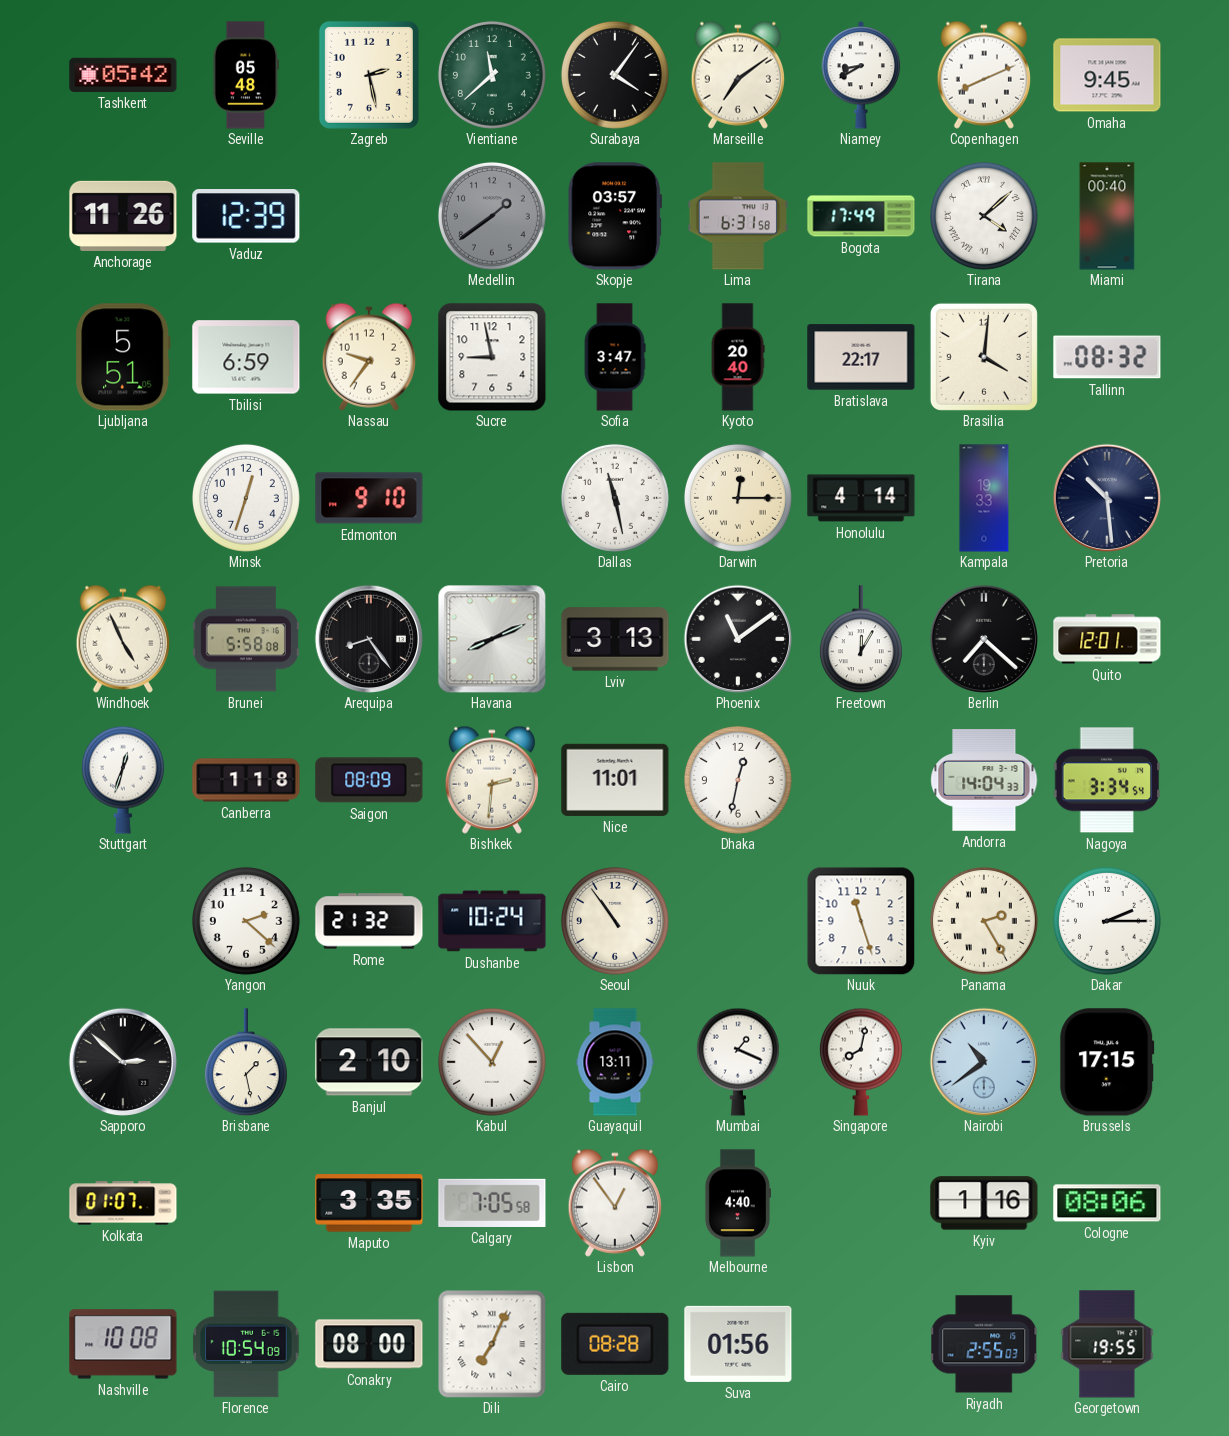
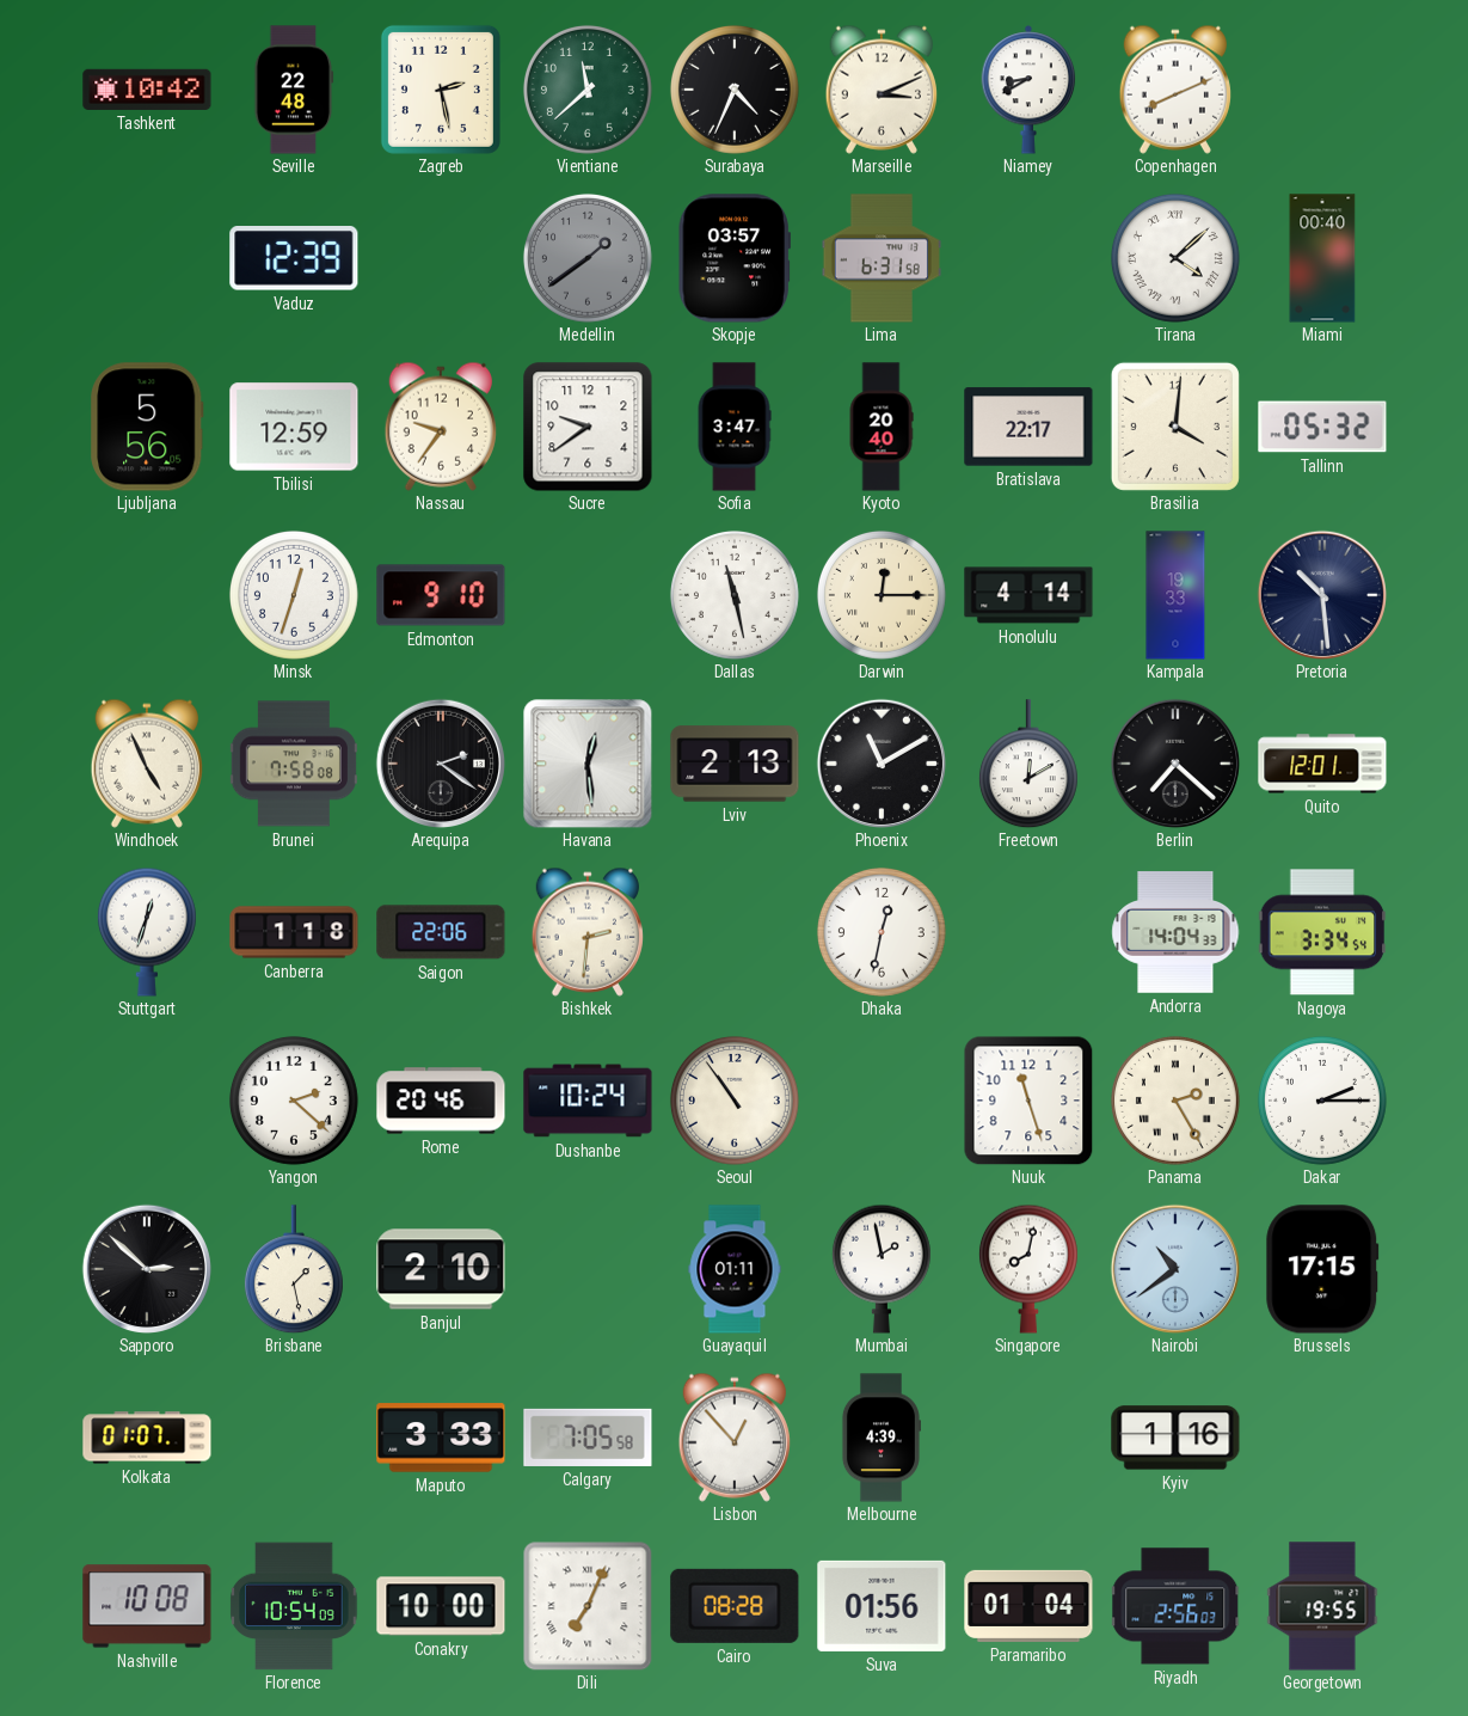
Tashkent: 05:42 -> 10:42
Seville: 05:48 -> 22:48
Surabaya: 4:06 -> 4:34
Marseille: 7:09 -> 3:11
Omaha: 9:45 -> none
Anchorage: 11:26 -> none
Bogota: 17:49 -> none
Ljubljana: 5:51 -> 5:56
Tbilisi: 6:59 -> 12:59
Sucre: 8:58 -> 9:39
Tallinn: 08:32 -> 05:32
Brunei: 5:58 -> 7:58
Arequipa: 8:24 -> 2:21
Havana: 8:11 -> 12:29
Lviv: 3:13 -> 2:13
Phoenix: 11:09 -> 11:10
Freetown: 12:05 -> 12:10
Saigon: 08:09 -> 22:06
Nice: 11:01 -> none
Rome: 21:32 -> 20:46
Kabul: 12:53 -> none
Guayaquil: 13:11 -> 01:11
Mumbai: 1:19 -> 1:58
Maputo: 3:35 -> 3:33
Lisbon: 12:54 -> 12:53
Melbourne: 4:40 -> 4:39
Cologne: 08:06 -> none
Conakry: 08:00 -> 10:00
Paramaribo: none -> 01:04
Riyadh: 2:55 -> 2:56
